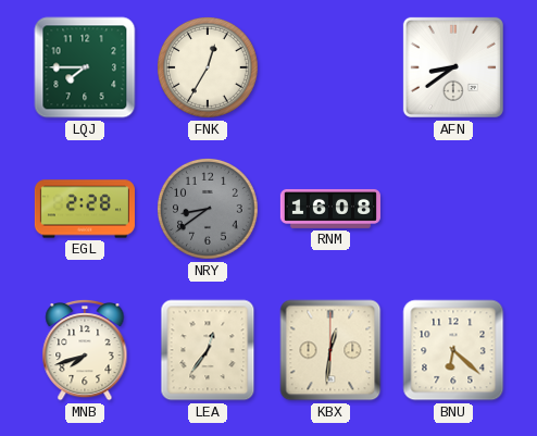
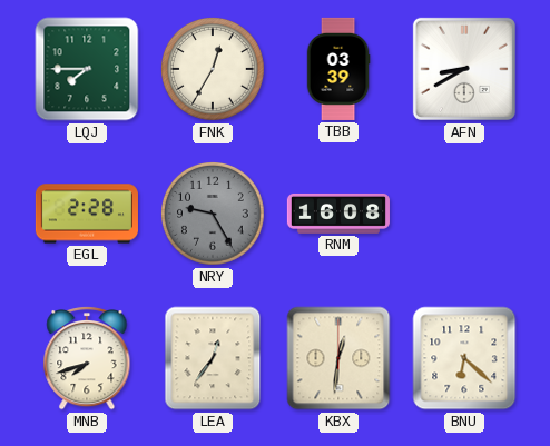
TBB: none -> 03:39
AFN: 8:39 -> 8:40
NRY: 8:39 -> 9:25
